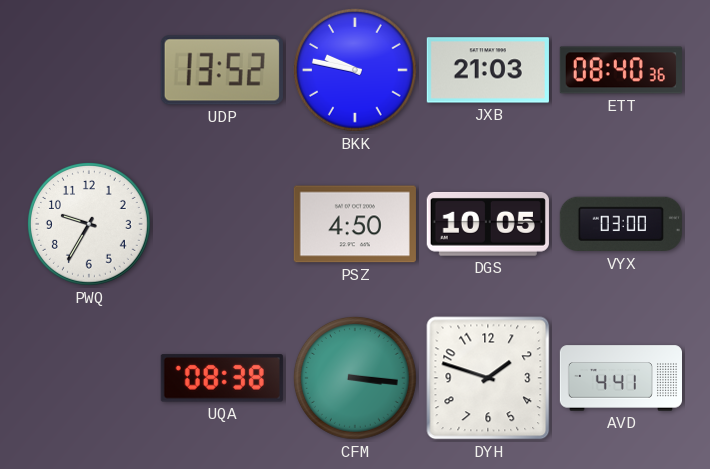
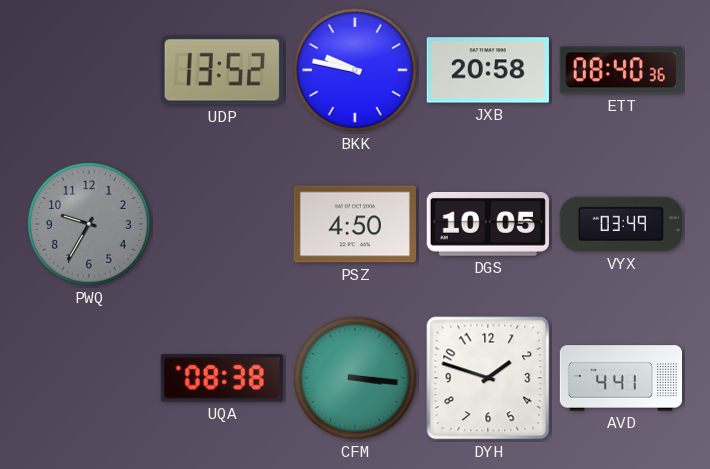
JXB: 21:03 -> 20:58
PWQ dial: white -> grey
VYX: 03:00 -> 03:49
